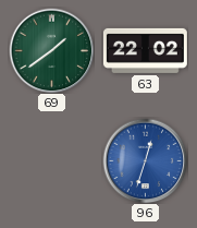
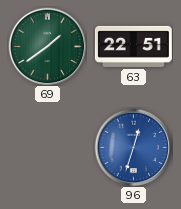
63: 22:02 -> 22:51
